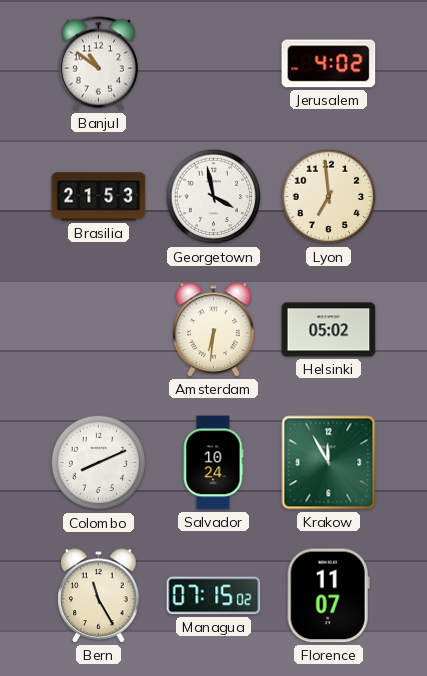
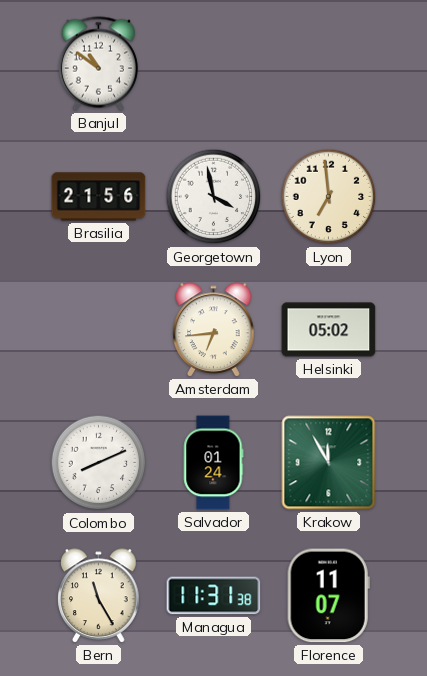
Jerusalem: 4:02 -> none
Brasilia: 21:53 -> 21:56
Amsterdam: 6:31 -> 6:44
Salvador: 10:24 -> 01:24
Managua: 07:15 -> 11:31
